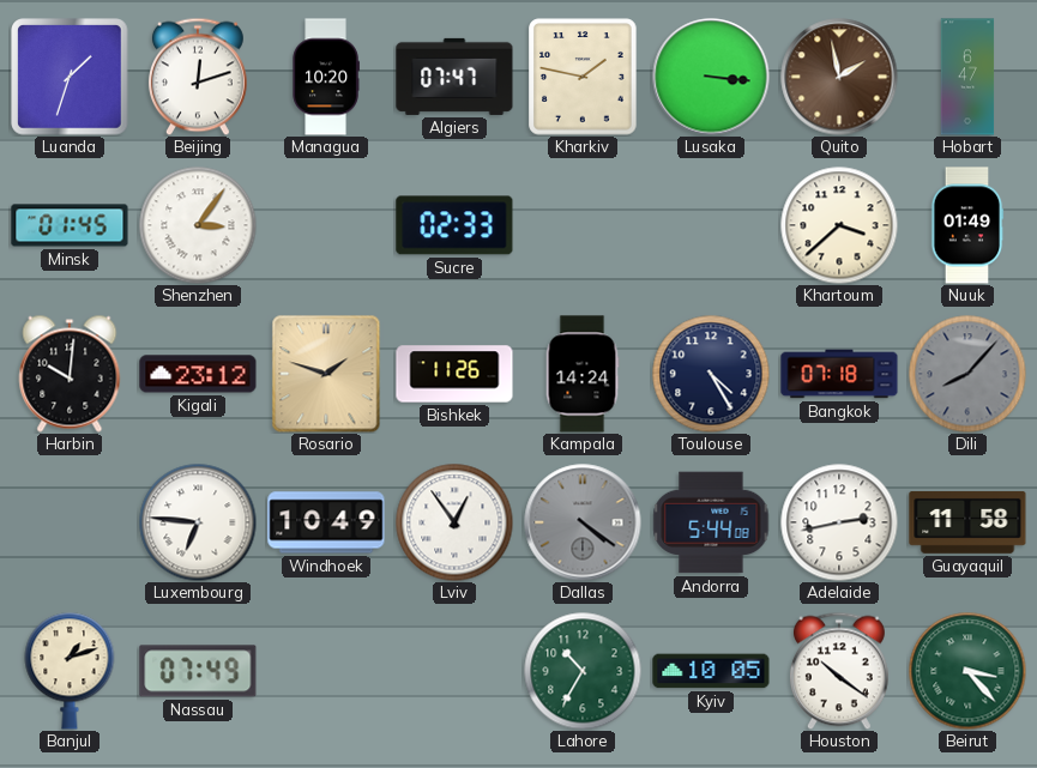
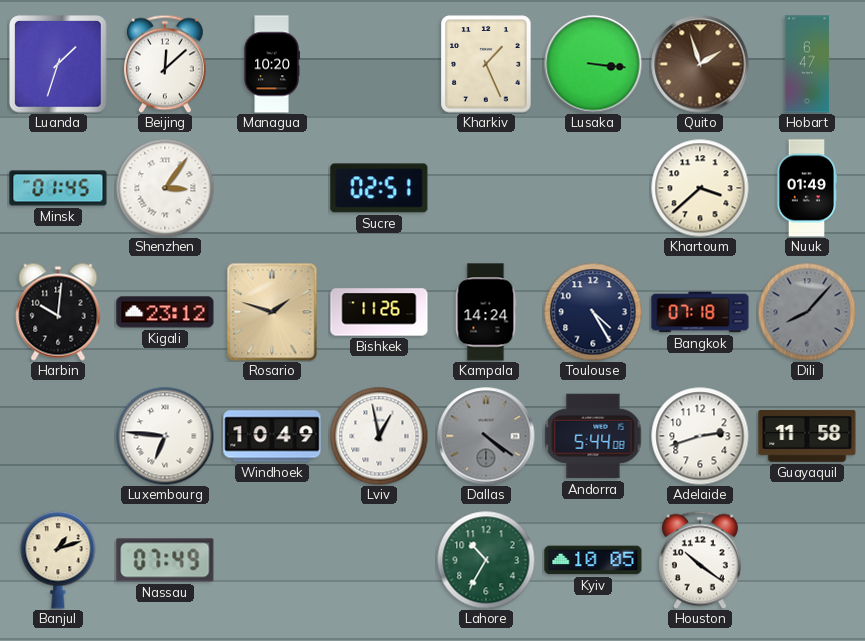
Beijing: 12:12 -> 12:08
Algiers: 07:47 -> none
Kharkiv: 1:47 -> 1:26
Quito: 1:58 -> 1:57
Sucre: 02:33 -> 02:51
Lviv: 12:54 -> 12:58
Adelaide: 2:43 -> 2:42
Beirut: 3:23 -> none
